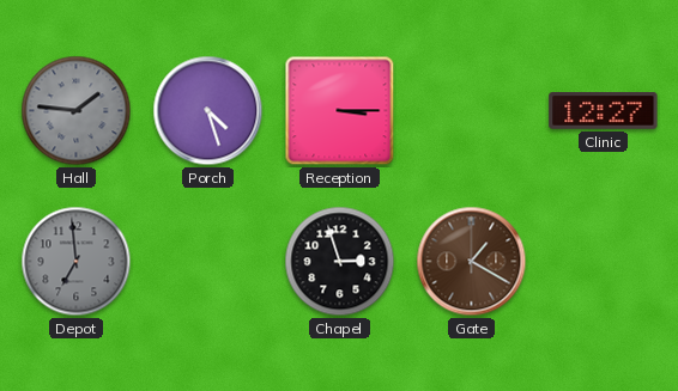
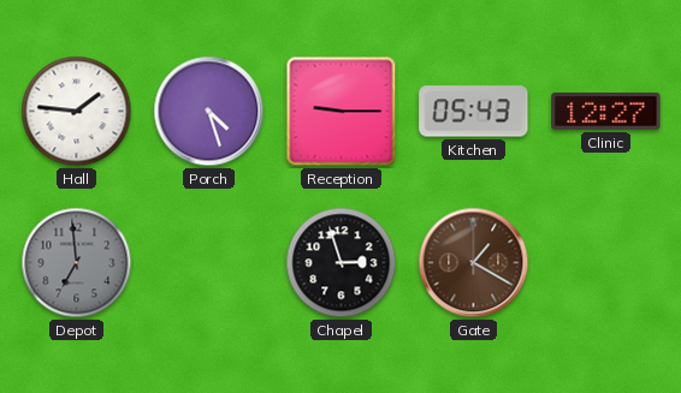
Hall dial: grey -> white
Reception: 3:15 -> 9:15
Kitchen: none -> 05:43
